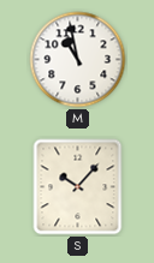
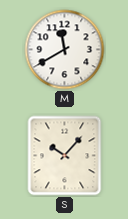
M: 10:58 -> 11:40
